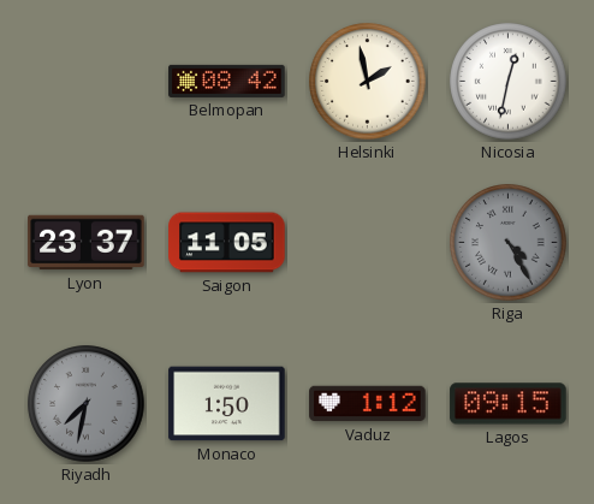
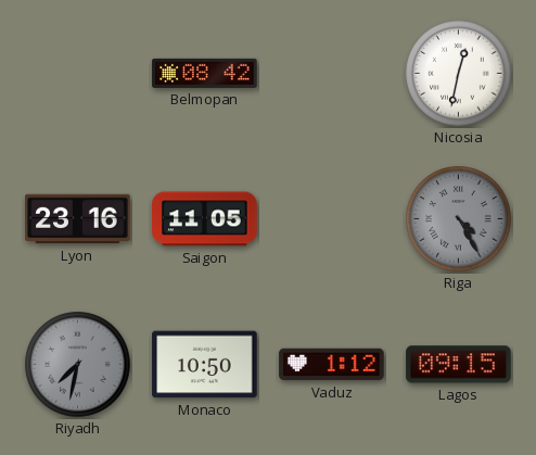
Helsinki: 1:58 -> none
Lyon: 23:37 -> 23:16
Monaco: 1:50 -> 10:50
